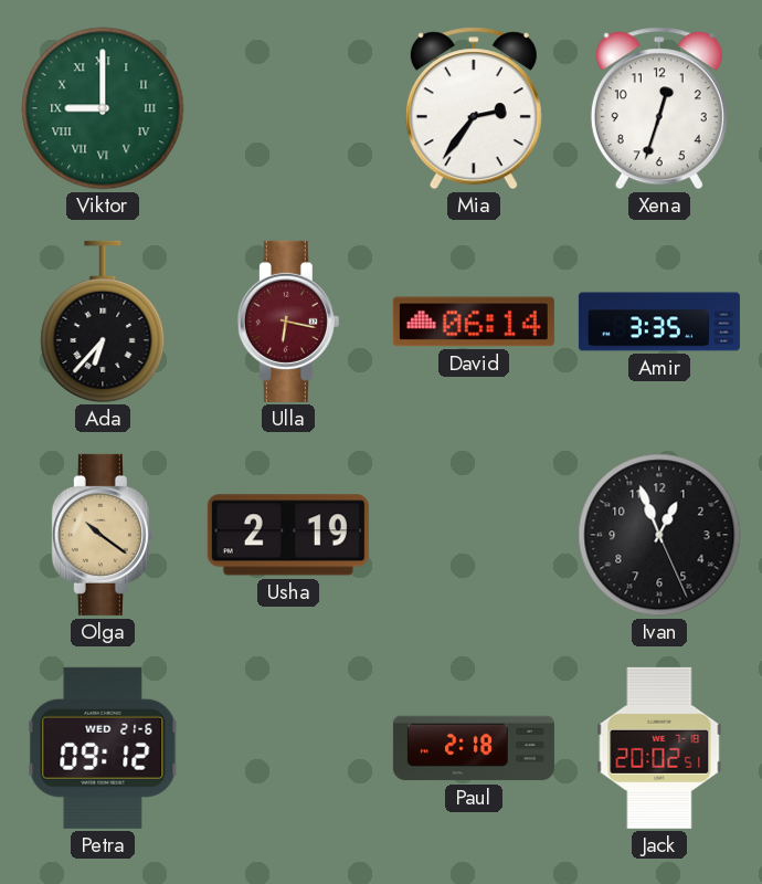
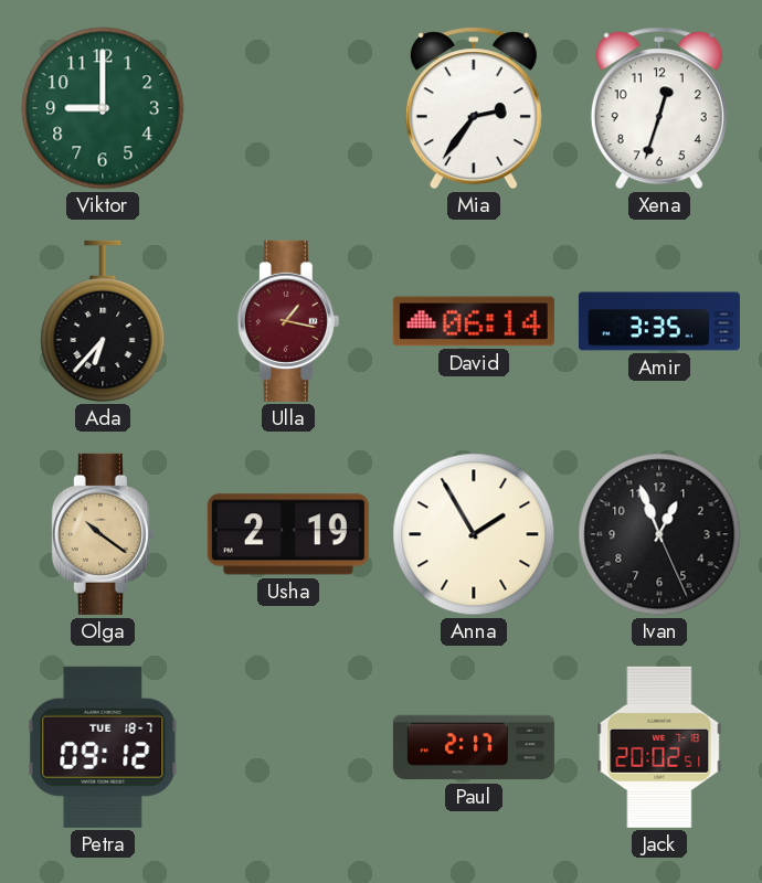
Viktor numerals: Roman -> Arabic
Ulla: 6:17 -> 1:17
Anna: none -> 1:55
Petra date: WED 21-6 -> TUE 18-7
Paul: 2:18 -> 2:17
